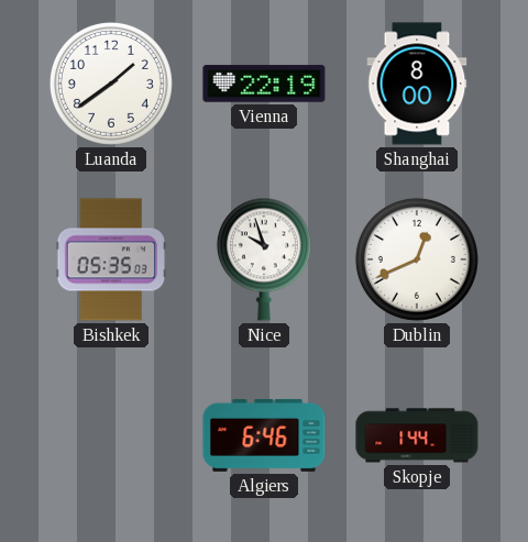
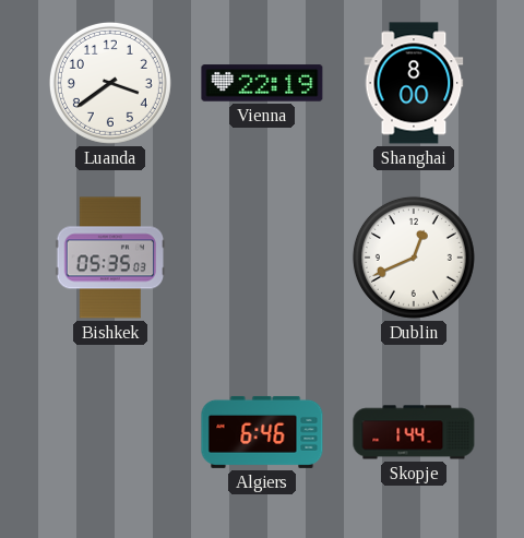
Luanda: 1:39 -> 3:39
Nice: 9:57 -> none
